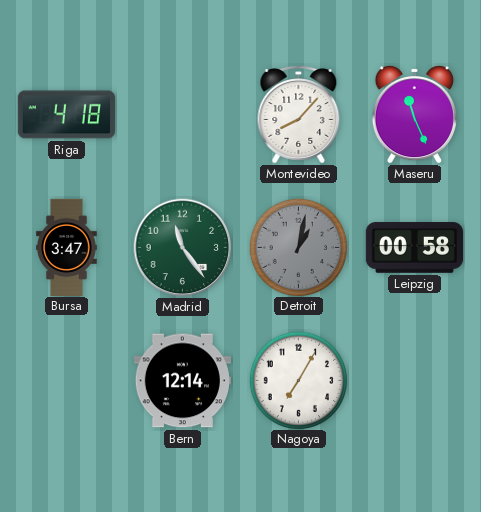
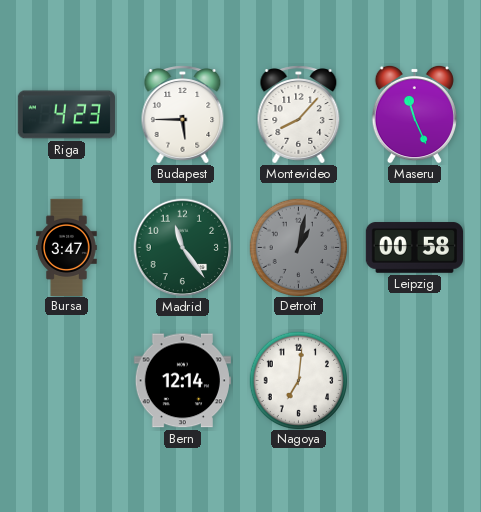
Riga: 4:18 -> 4:23
Budapest: none -> 5:45
Nagoya: 7:05 -> 7:01
